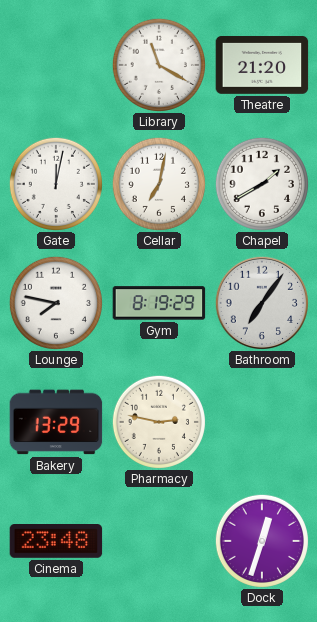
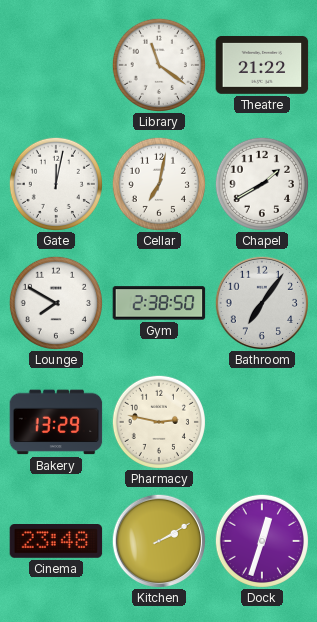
Library: 11:20 -> 11:21
Theatre: 21:20 -> 21:22
Lounge: 7:47 -> 7:50
Gym: 8:19 -> 2:38
Kitchen: none -> 2:10
